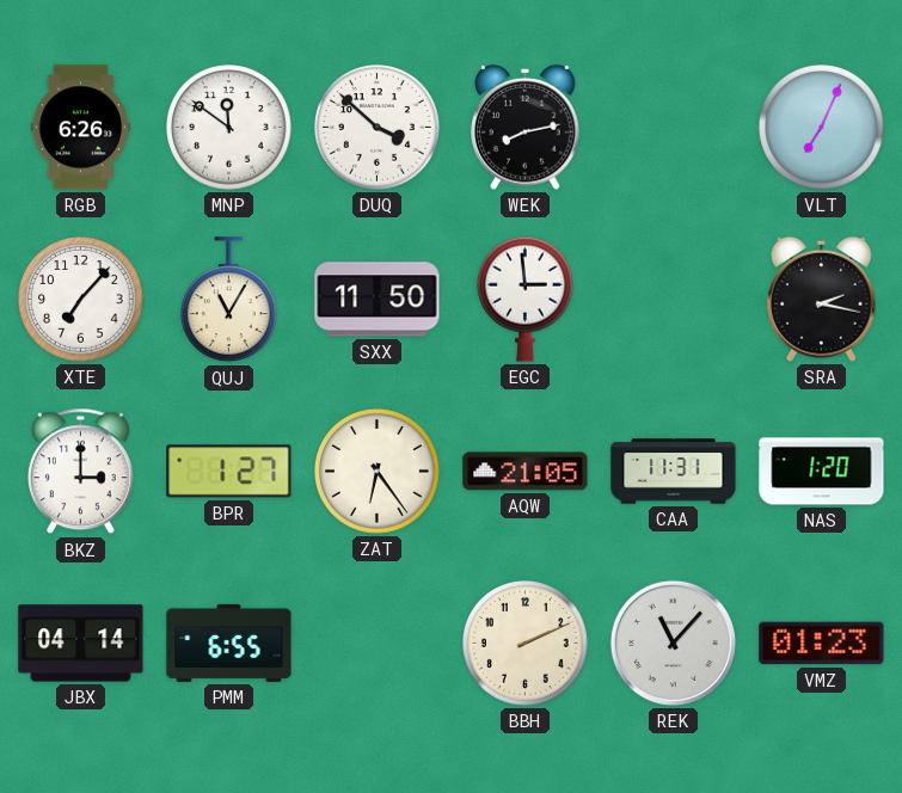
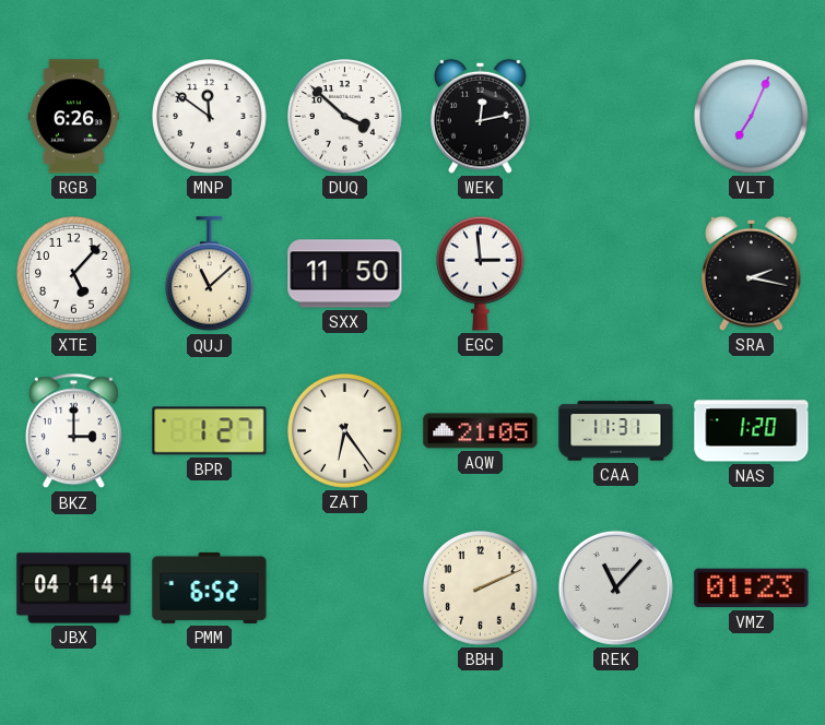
WEK: 8:13 -> 12:13
XTE: 7:07 -> 5:07
QUJ: 11:05 -> 11:08
PMM: 6:55 -> 6:52
